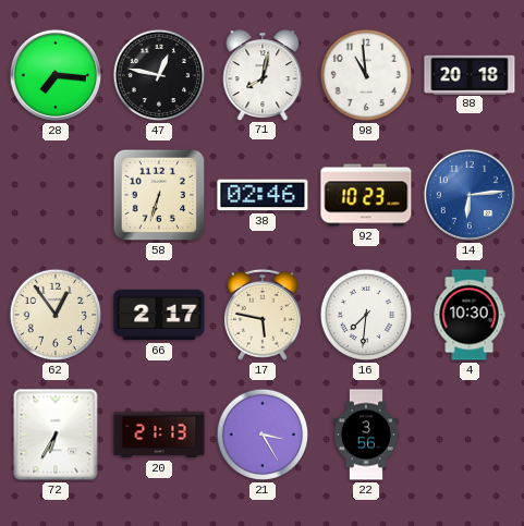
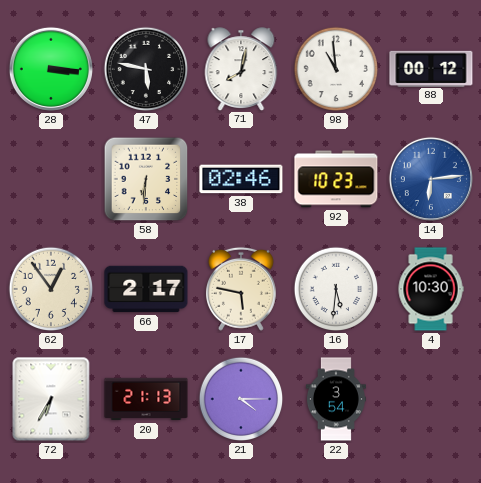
28: 7:16 -> 3:16
47: 12:47 -> 5:47
88: 20:18 -> 00:12
58: 6:33 -> 6:31
16: 7:31 -> 5:31
21: 3:25 -> 4:15
22: 3:56 -> 3:54
